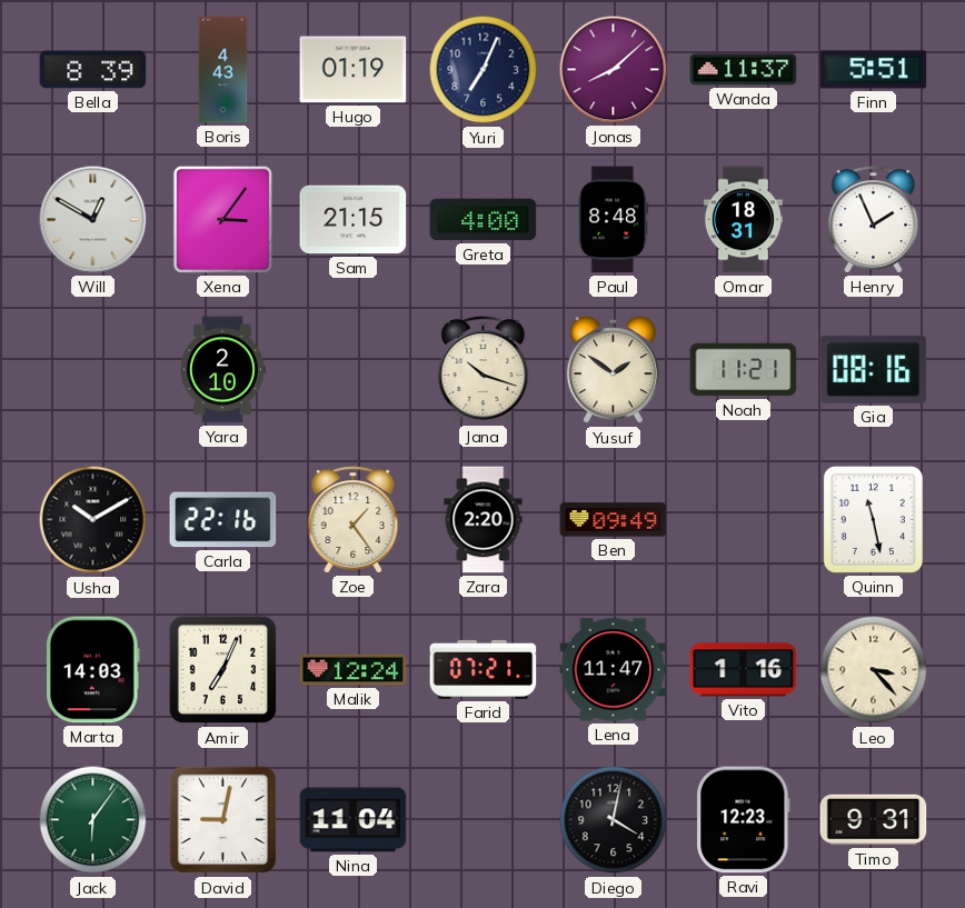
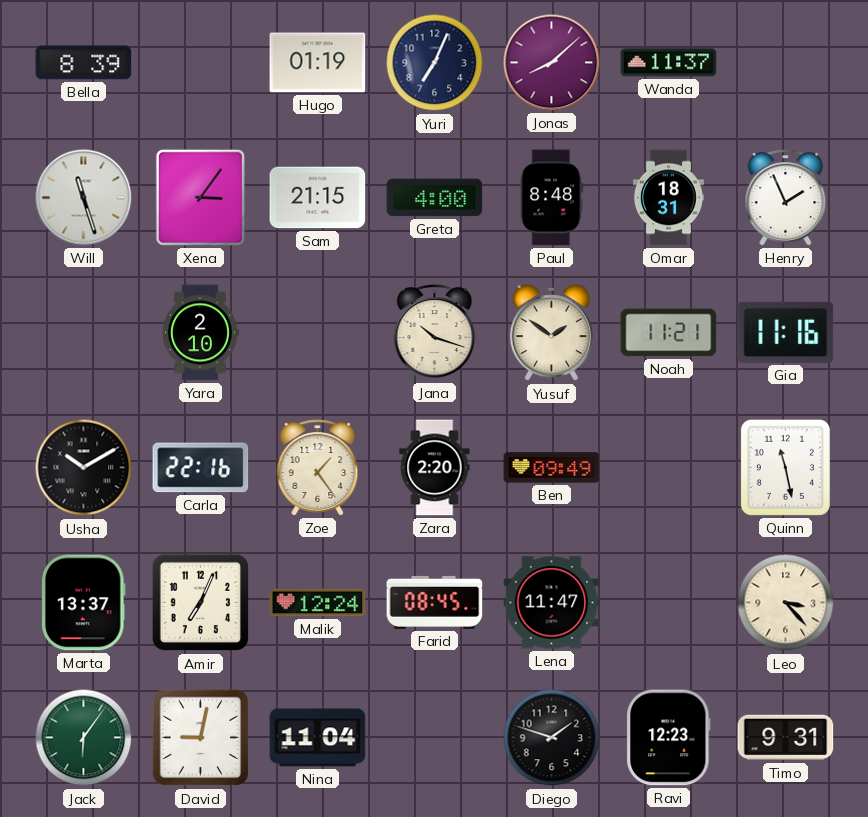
Boris: 4:43 -> none
Finn: 5:51 -> none
Will: 12:50 -> 11:27
Gia: 08:16 -> 11:16
Marta: 14:03 -> 13:37
Farid: 07:21 -> 08:45
Vito: 1:16 -> none
Diego: 4:02 -> 1:48
